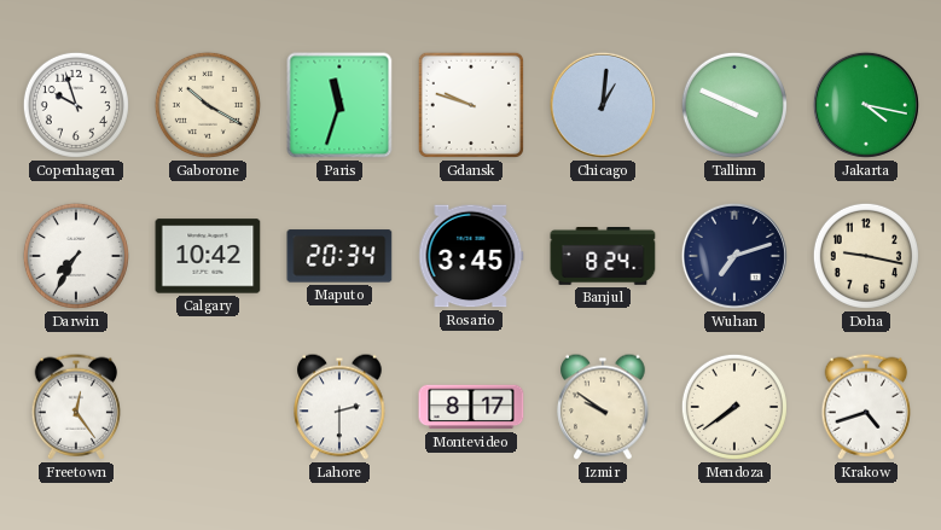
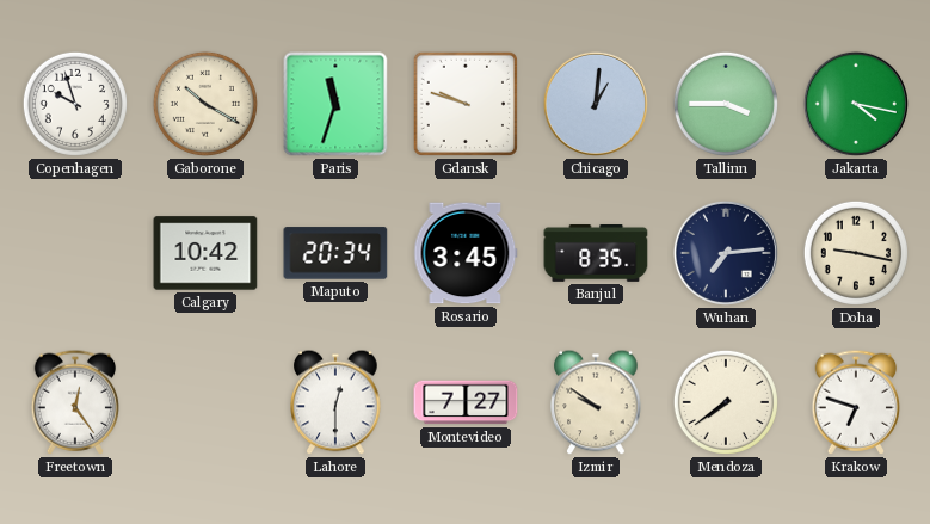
Tallinn: 3:49 -> 3:45
Darwin: 7:35 -> none
Banjul: 8:24 -> 8:35
Wuhan: 7:12 -> 7:14
Lahore: 2:30 -> 12:30
Montevideo: 8:17 -> 7:27
Krakow: 4:42 -> 6:48
